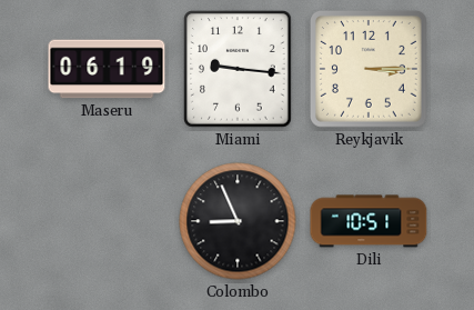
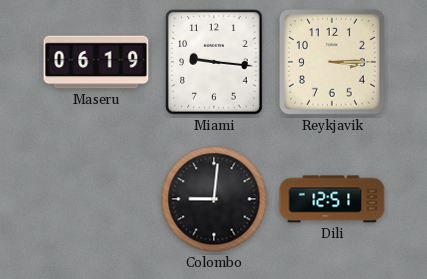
Colombo: 8:56 -> 9:01
Dili: 10:51 -> 12:51
